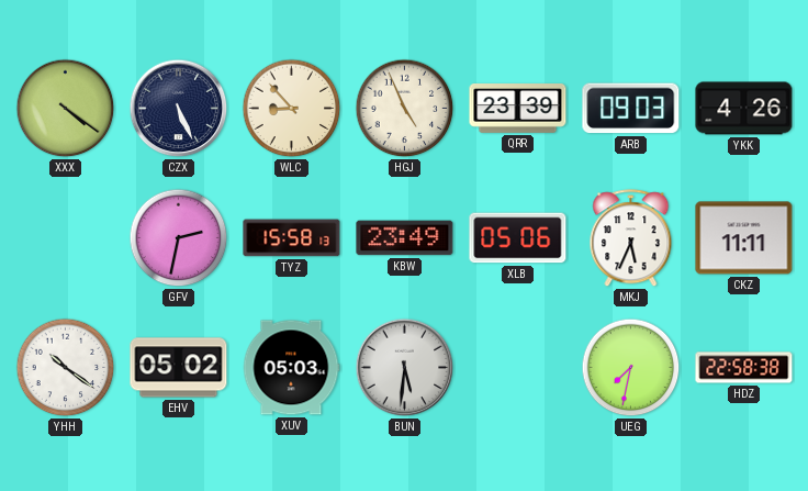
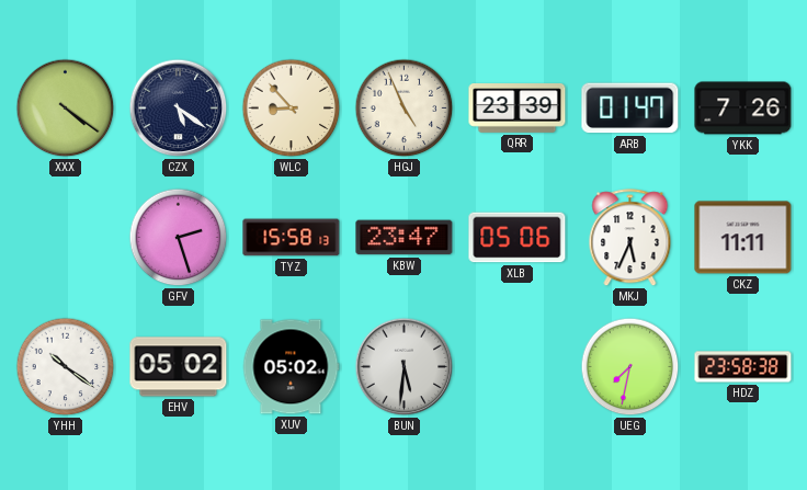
CZX: 5:26 -> 5:21
ARB: 09:03 -> 01:47
YKK: 4:26 -> 7:26
GFV: 2:32 -> 2:27
KBW: 23:49 -> 23:47
XUV: 05:03 -> 05:02
HDZ: 22:58 -> 23:58
